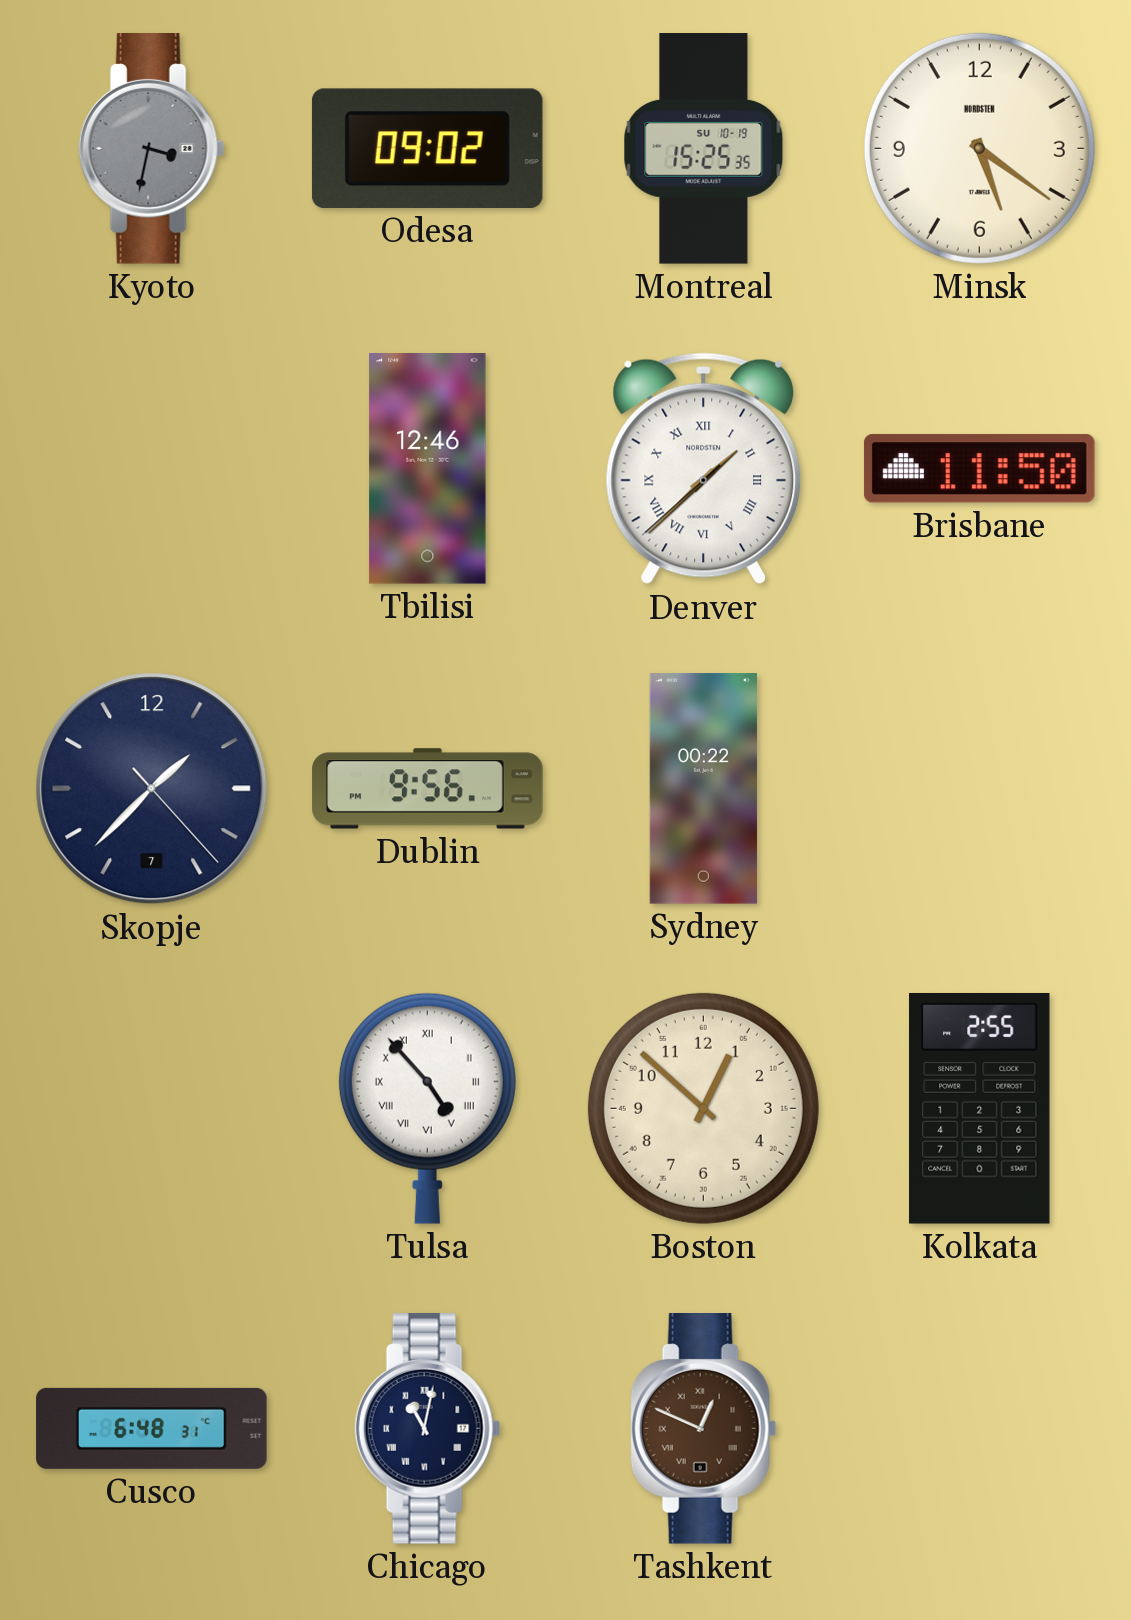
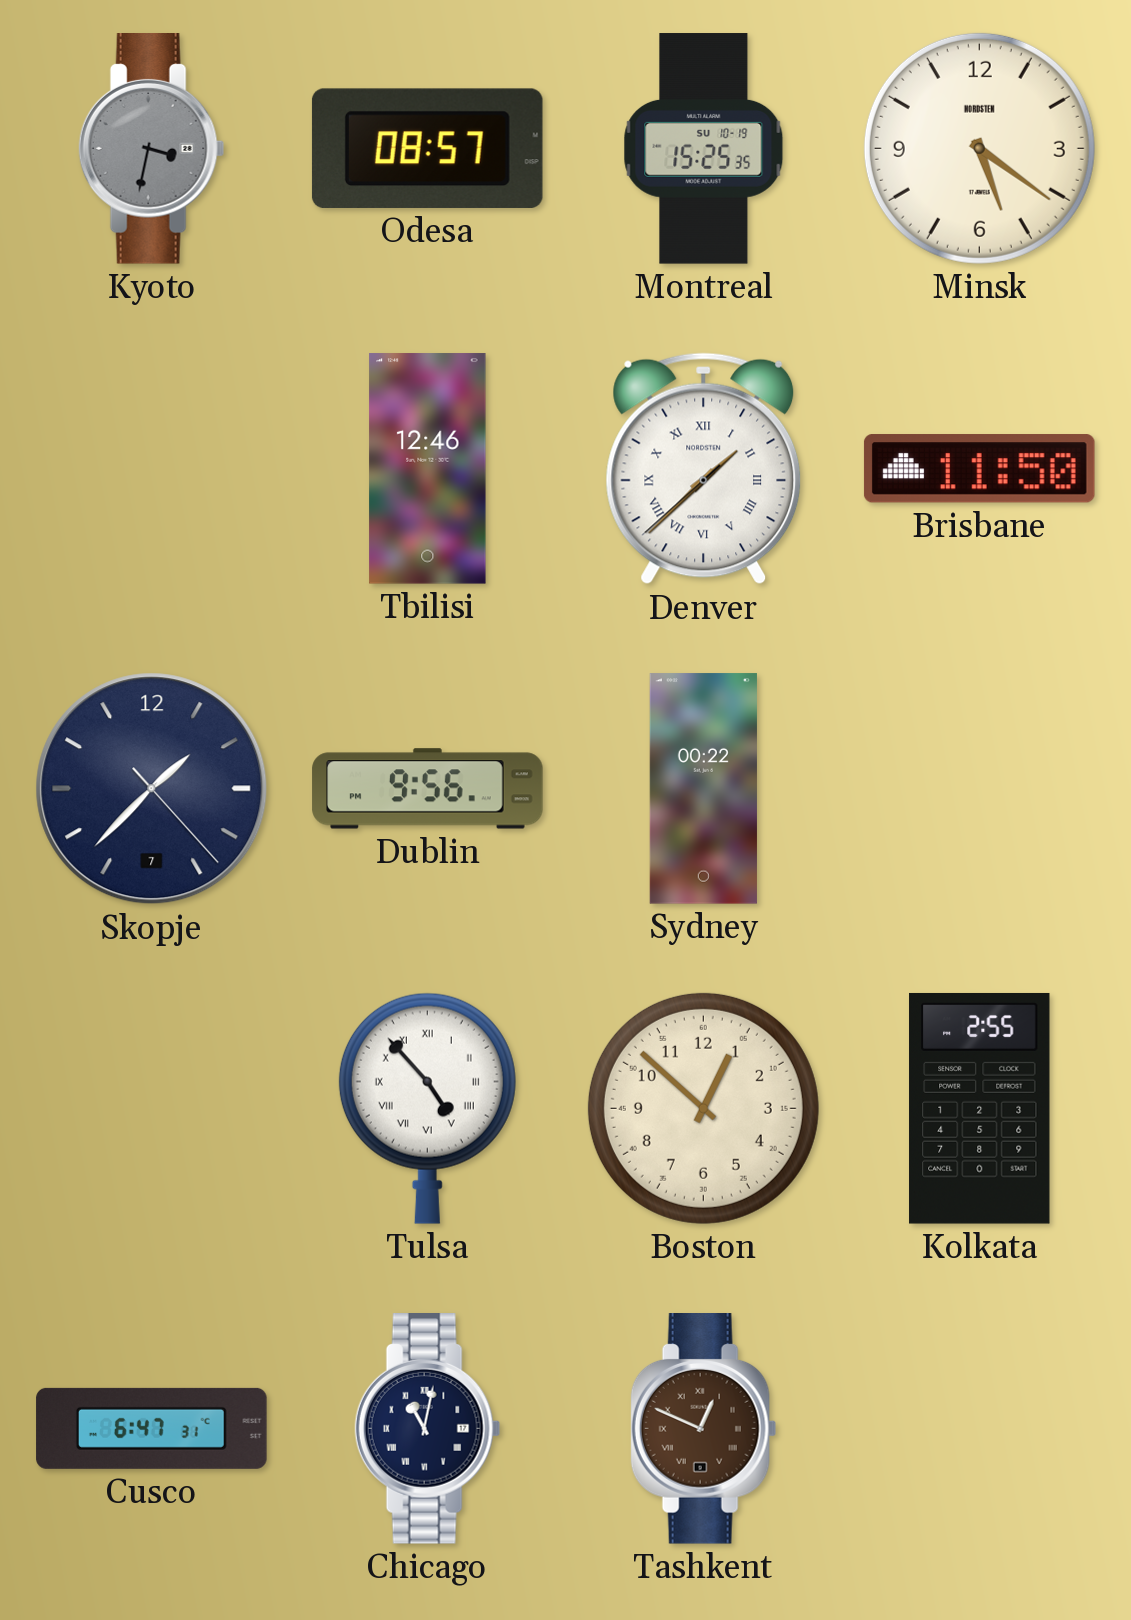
Odesa: 09:02 -> 08:57
Cusco: 6:48 -> 6:47
